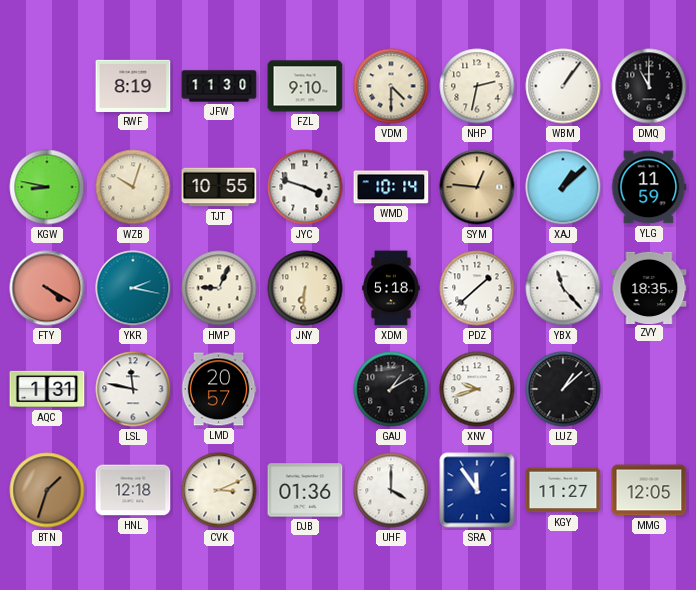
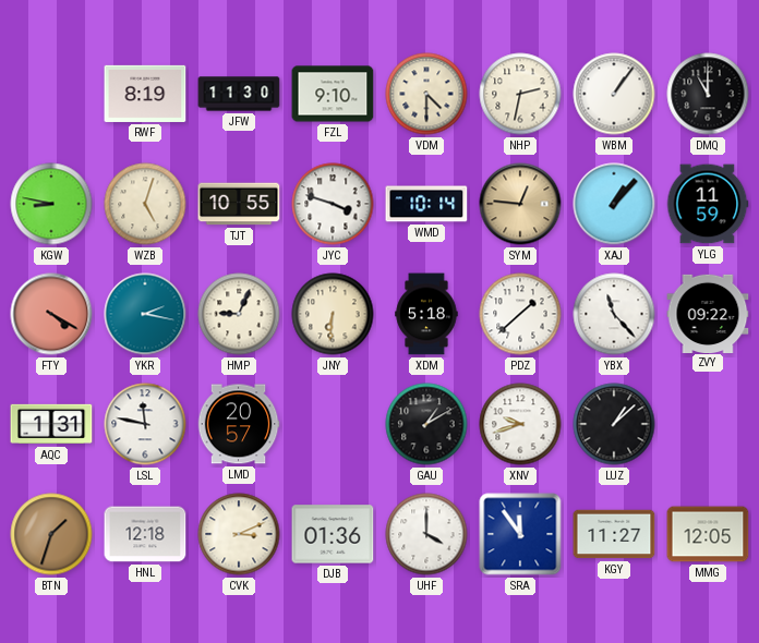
WZB: 10:03 -> 5:03
XAJ: 1:08 -> 1:07
ZVY: 18:35 -> 09:22
